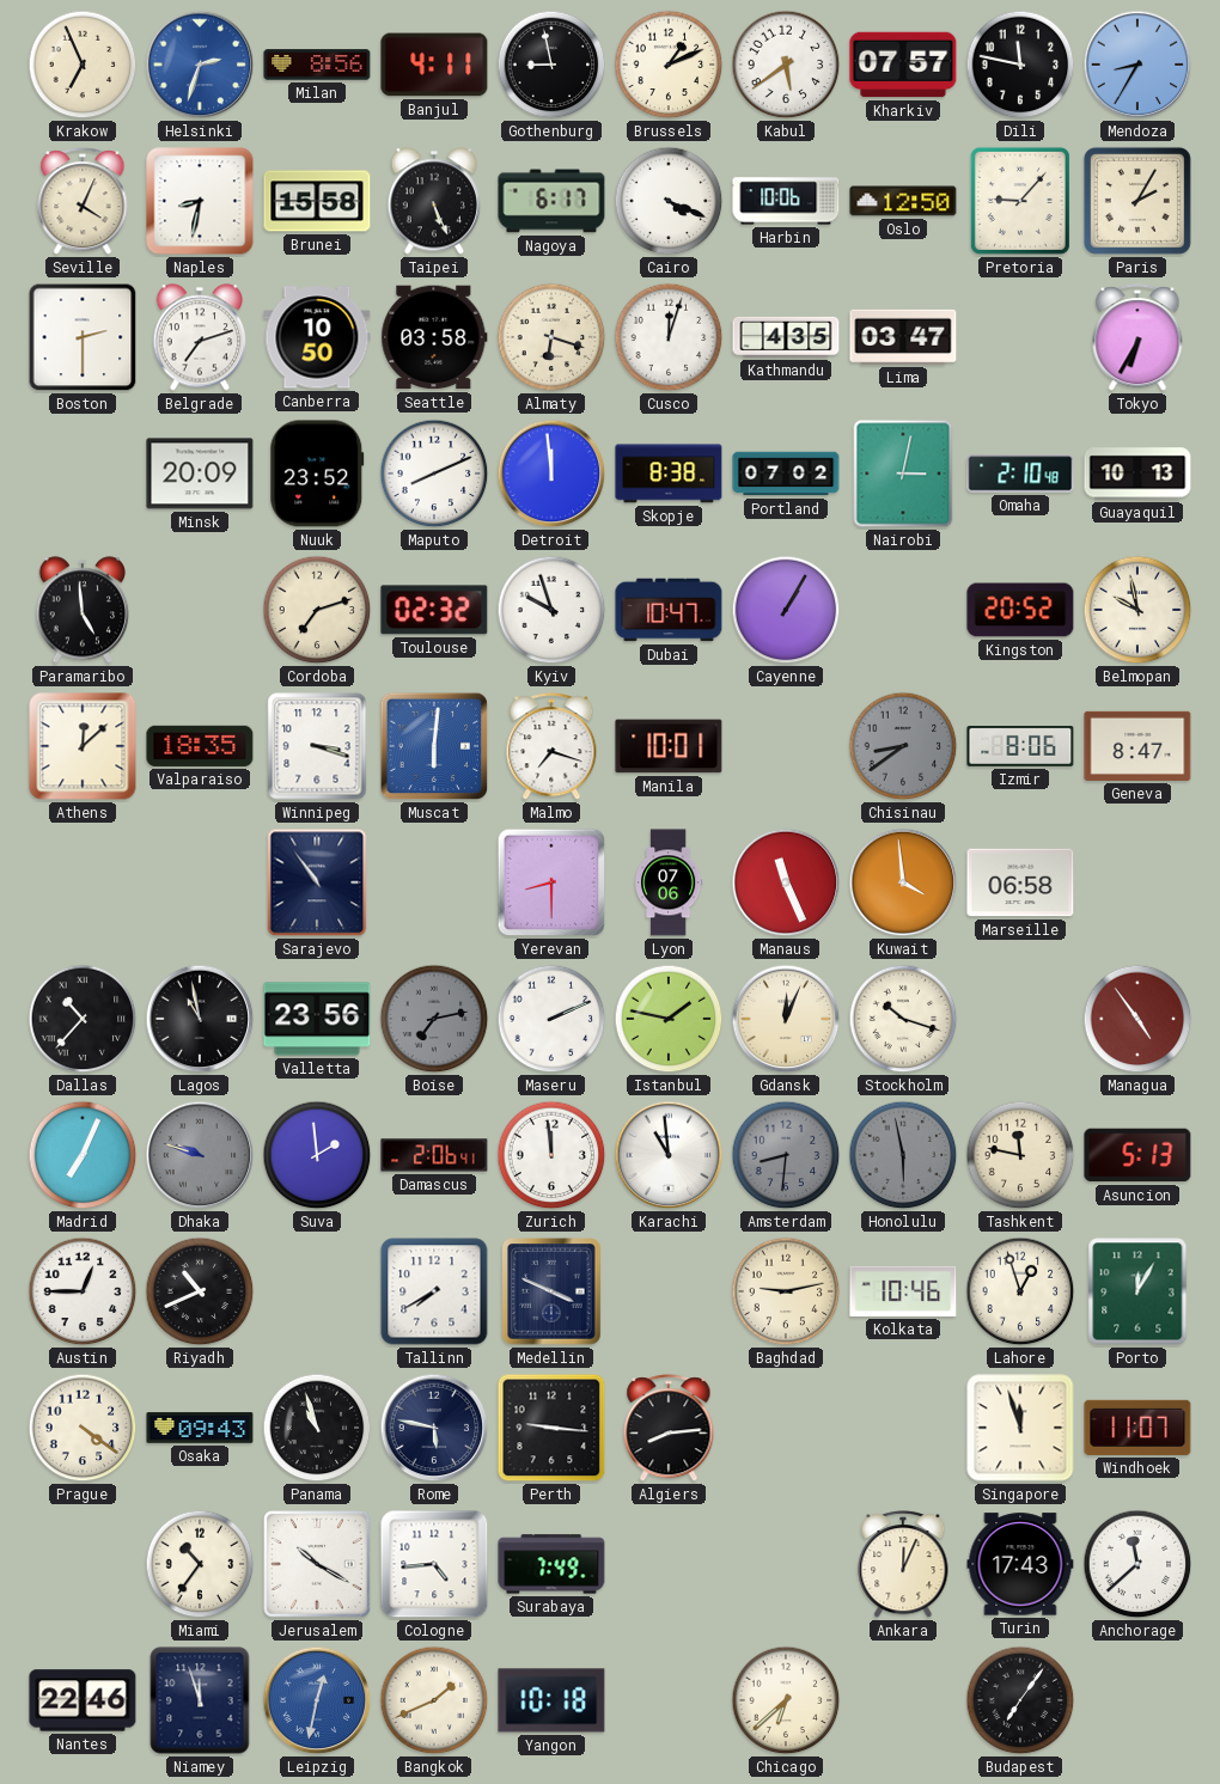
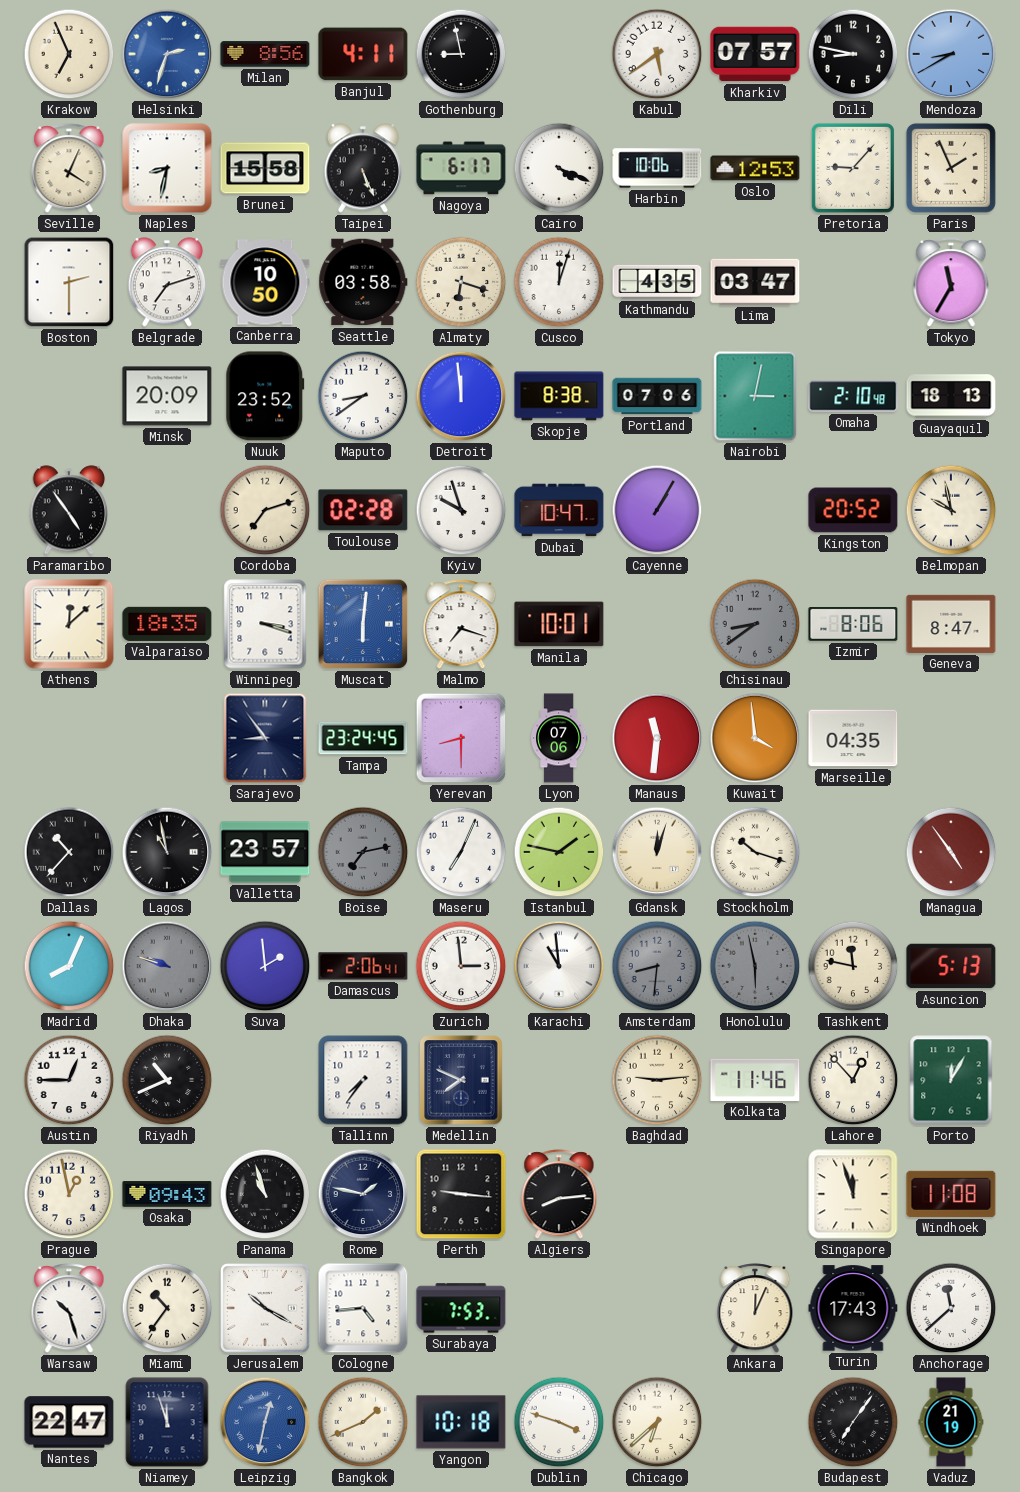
Brussels: 1:11 -> none
Dili: 11:47 -> 8:47
Mendoza: 8:35 -> 8:40
Oslo: 12:50 -> 12:53
Paris: 2:05 -> 1:56
Tokyo: 6:35 -> 11:35
Maputo: 8:11 -> 8:39
Portland: 07:02 -> 07:06
Guayaquil: 10:13 -> 18:13
Paramaribo: 4:59 -> 4:54
Toulouse: 02:32 -> 02:28
Sarajevo: 10:54 -> 8:54
Tampa: none -> 23:24
Manaus: 11:26 -> 11:31
Marseille: 06:58 -> 04:35
Valletta: 23:56 -> 23:57
Maseru: 2:11 -> 7:04
Gdansk: 12:04 -> 12:03
Madrid: 7:04 -> 8:04
Zurich: 11:59 -> 2:59
Tallinn: 7:40 -> 7:36
Medellin: 3:49 -> 7:49
Baghdad: 9:13 -> 9:14
Kolkata: 10:46 -> 11:46
Lahore: 12:57 -> 12:53
Prague: 4:21 -> 12:58
Rome: 5:47 -> 1:47
Windhoek: 11:07 -> 11:08
Warsaw: none -> 10:27
Surabaya: 7:49 -> 7:53
Nantes: 22:46 -> 22:47
Dublin: none -> 3:48
Vaduz: none -> 21:19
